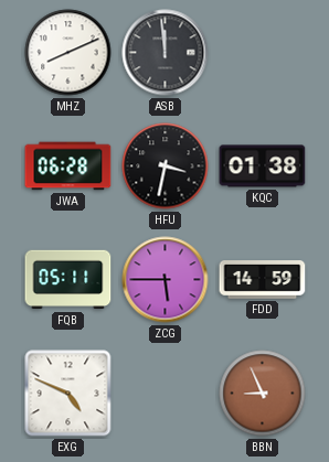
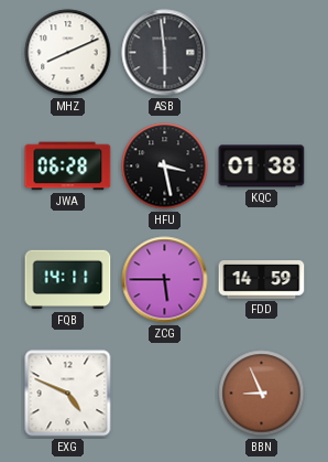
ASB: 11:59 -> 5:59
HFU: 3:32 -> 3:28
FQB: 05:11 -> 14:11
